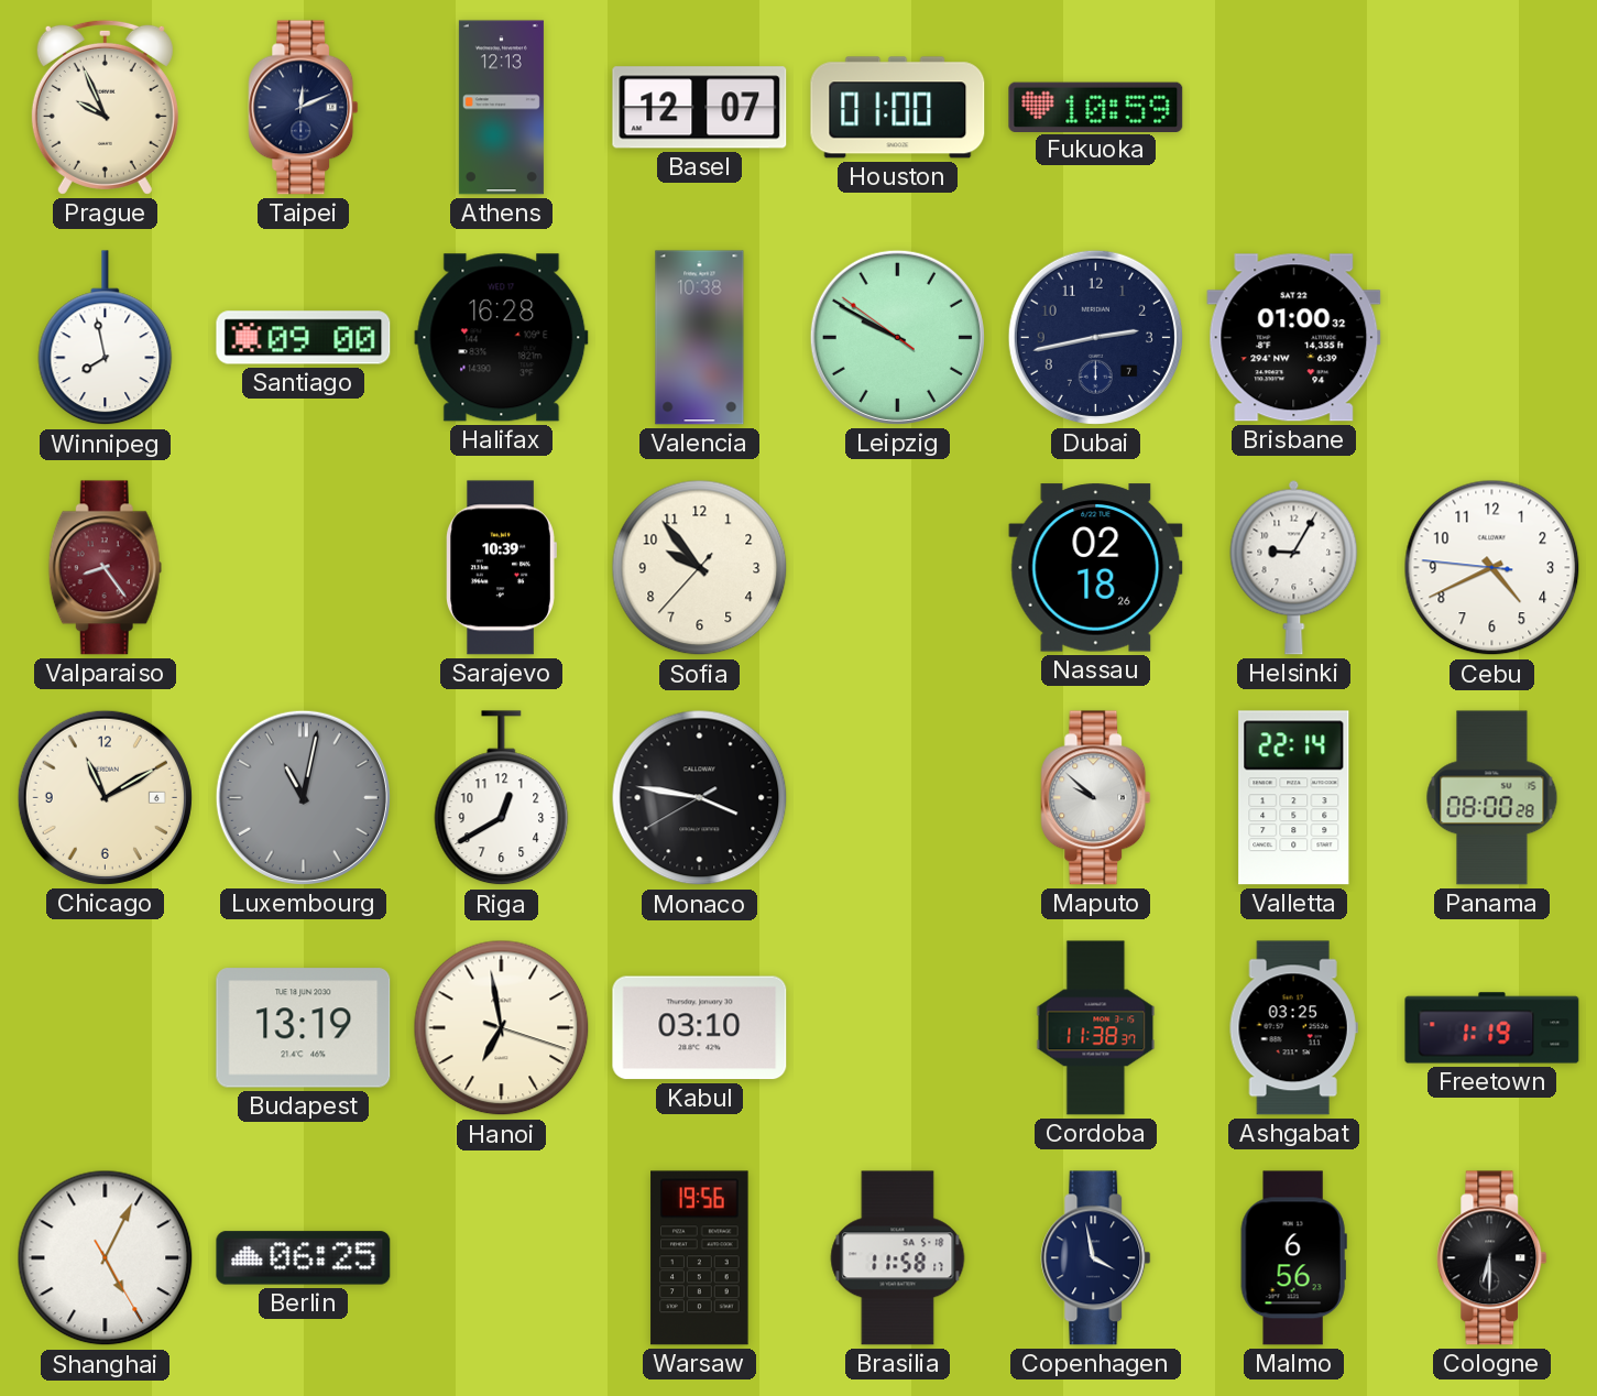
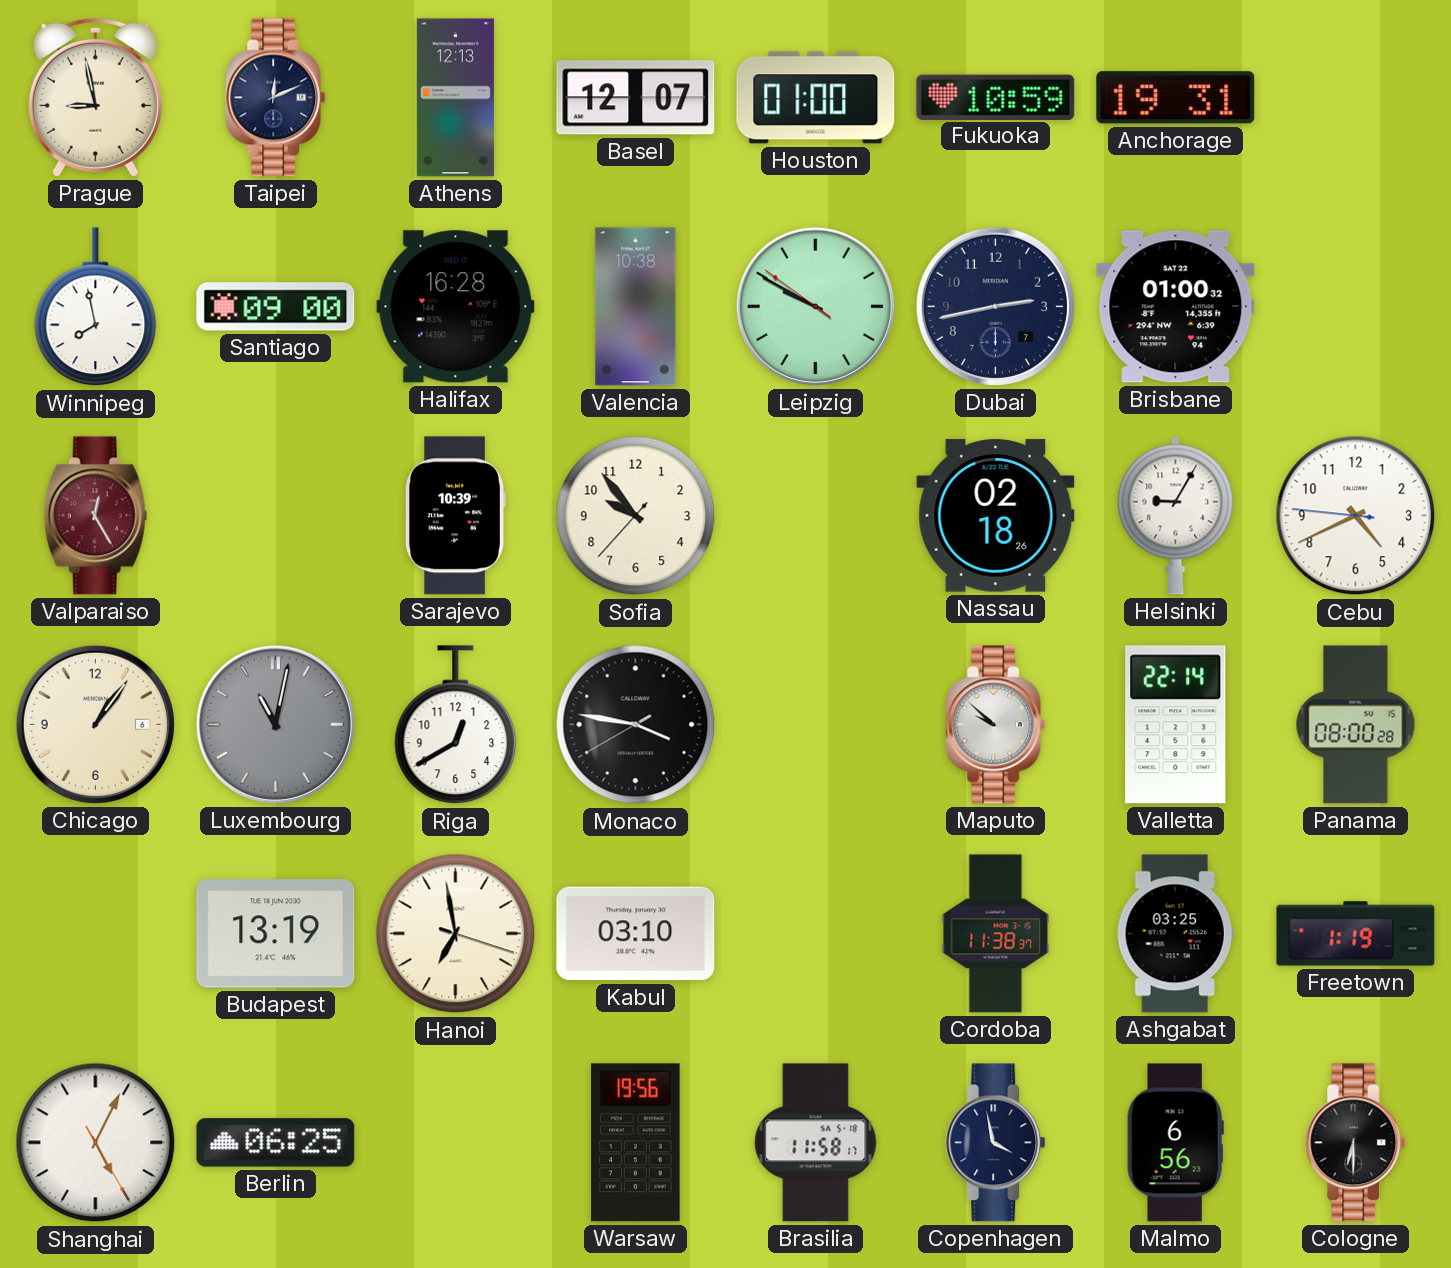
Prague: 9:56 -> 8:58
Anchorage: none -> 19:31
Valparaiso: 8:24 -> 12:25
Chicago: 11:10 -> 1:06
